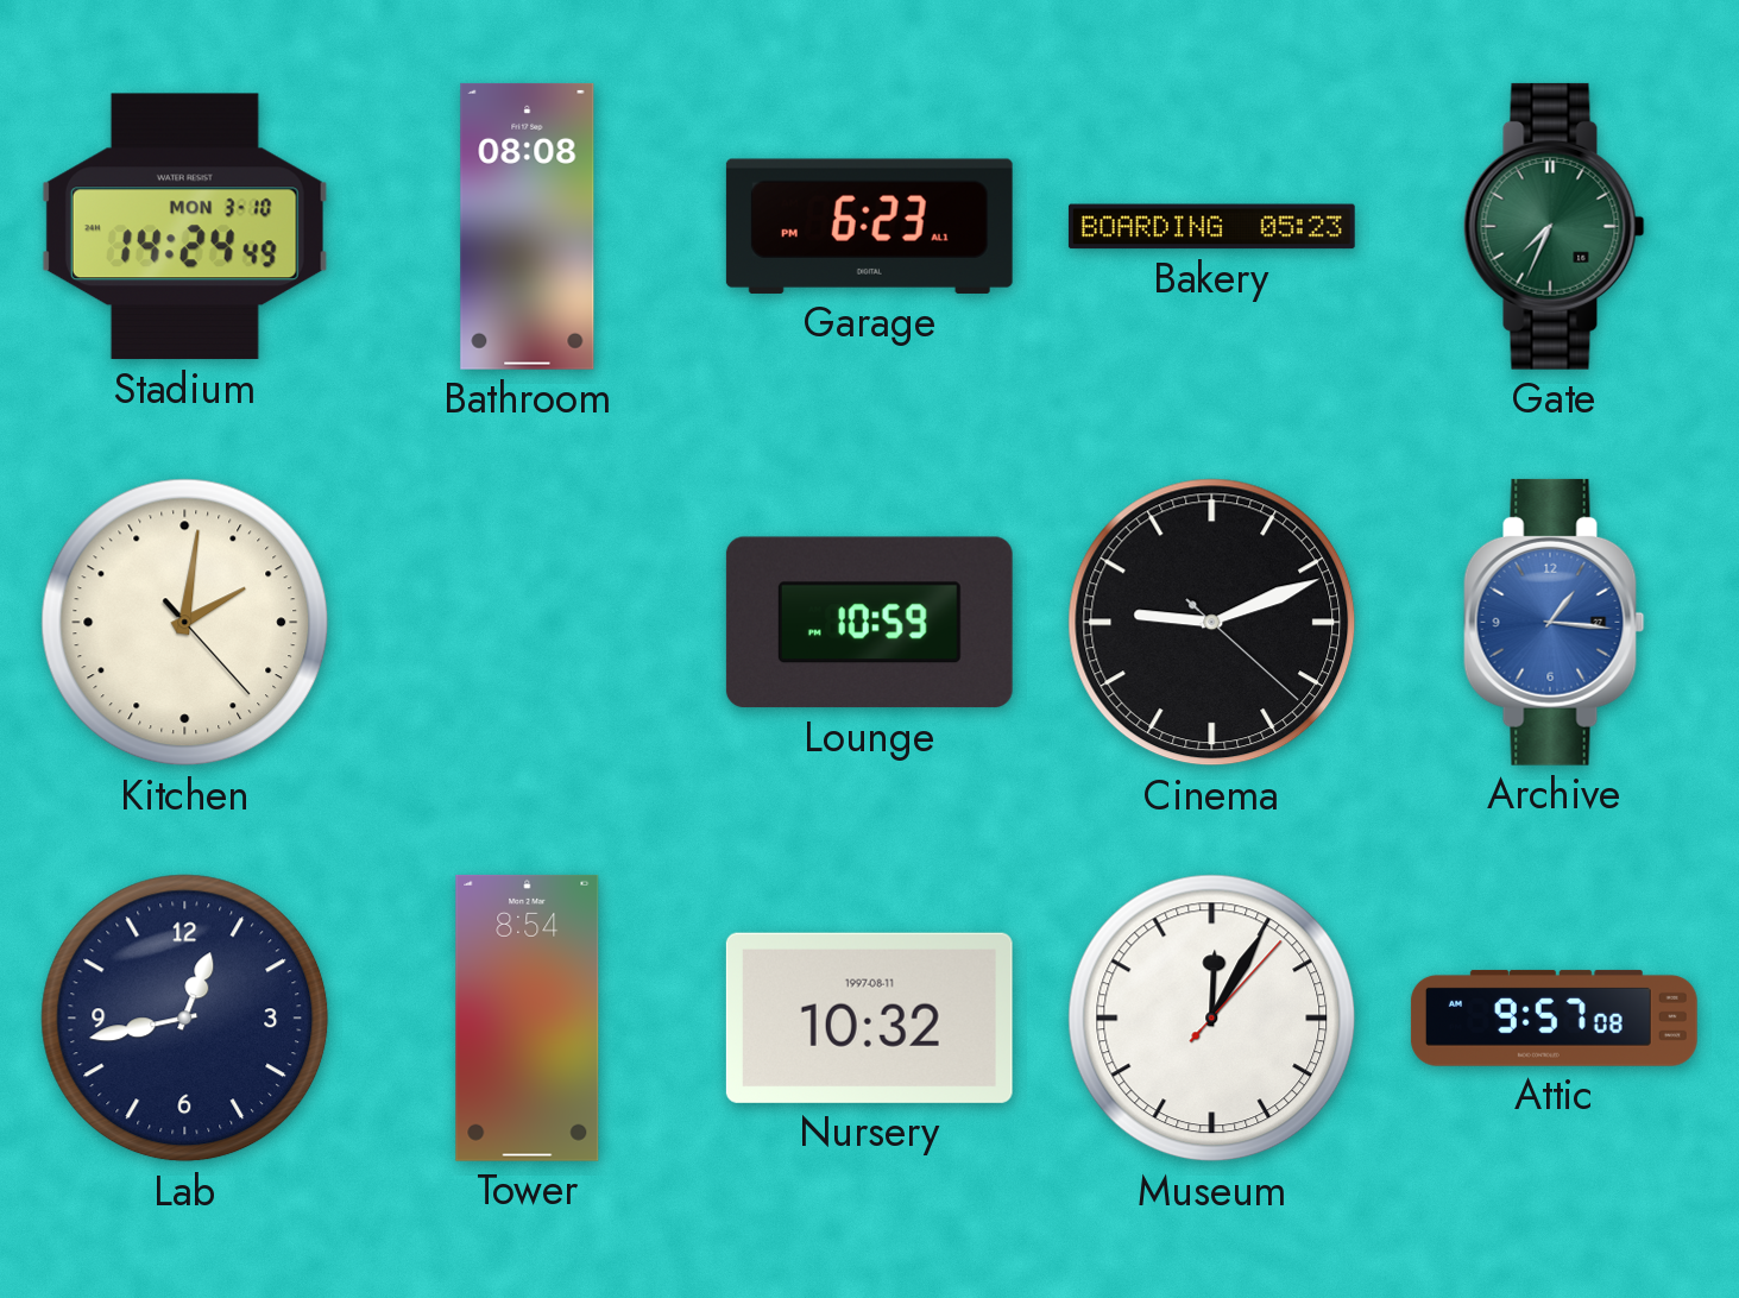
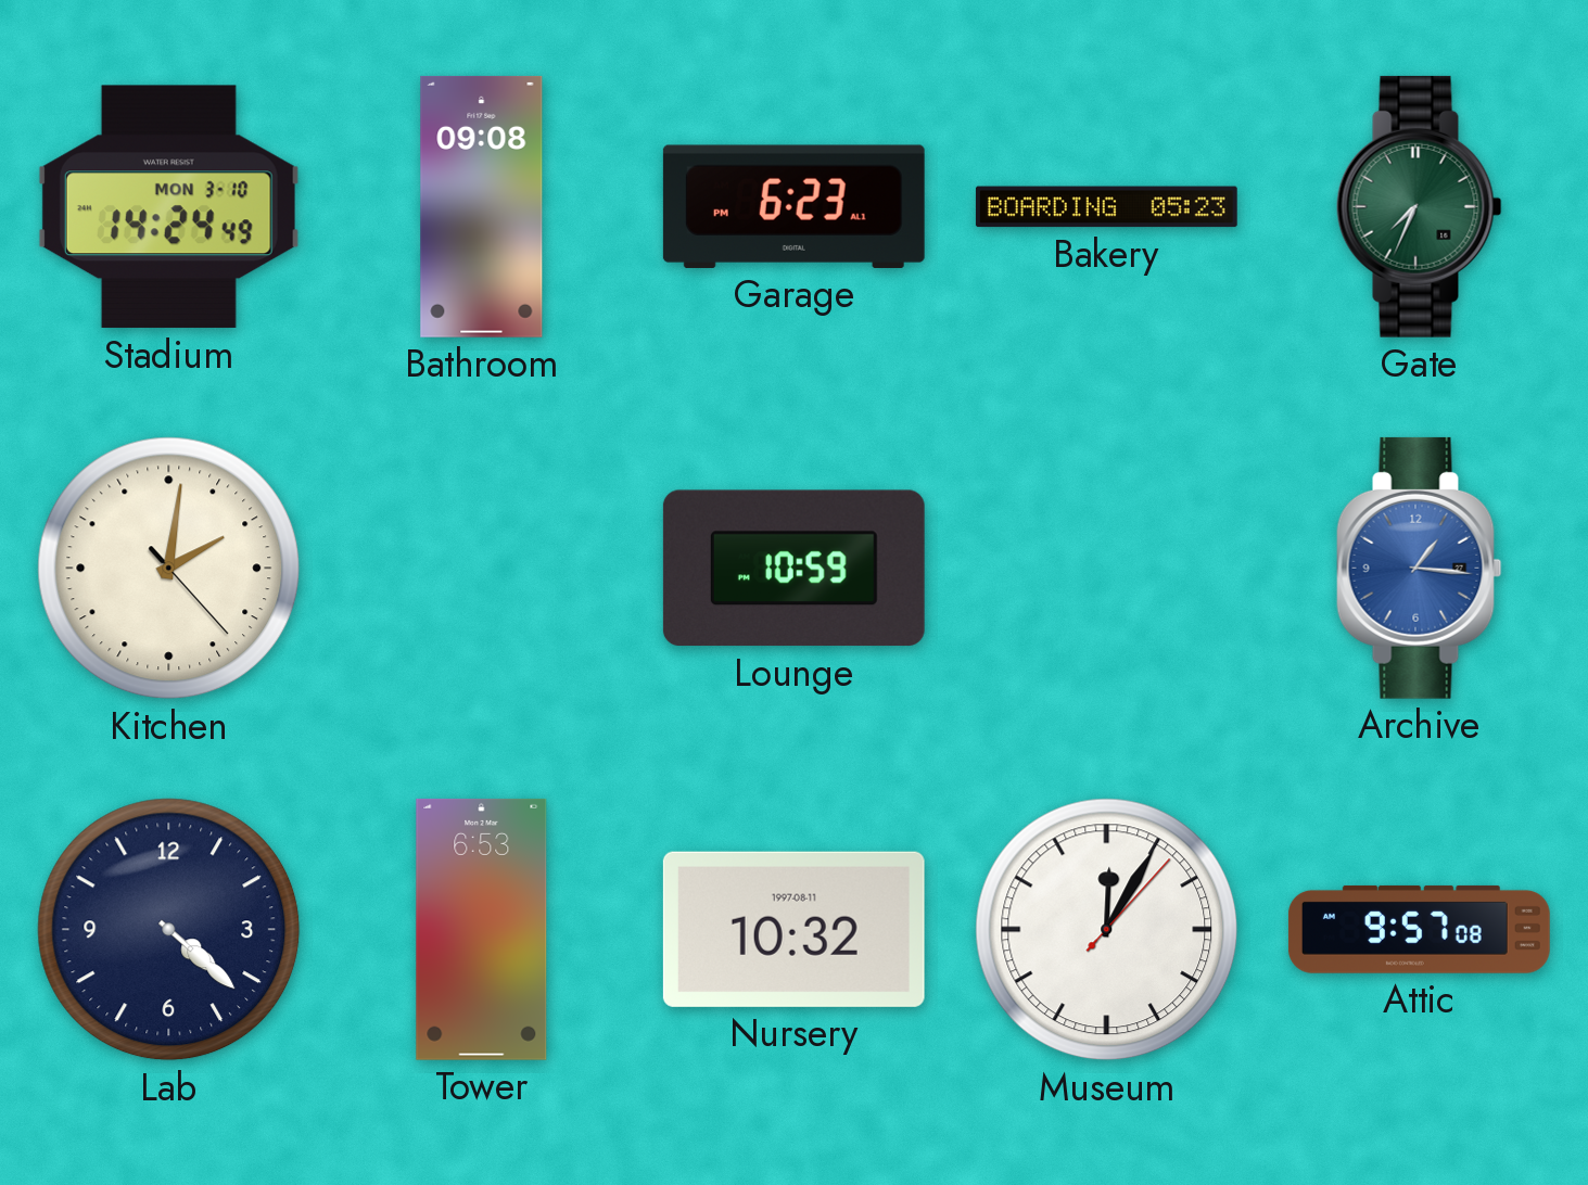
Bathroom: 08:08 -> 09:08
Cinema: 9:11 -> none
Lab: 12:43 -> 4:22
Tower: 8:54 -> 6:53
